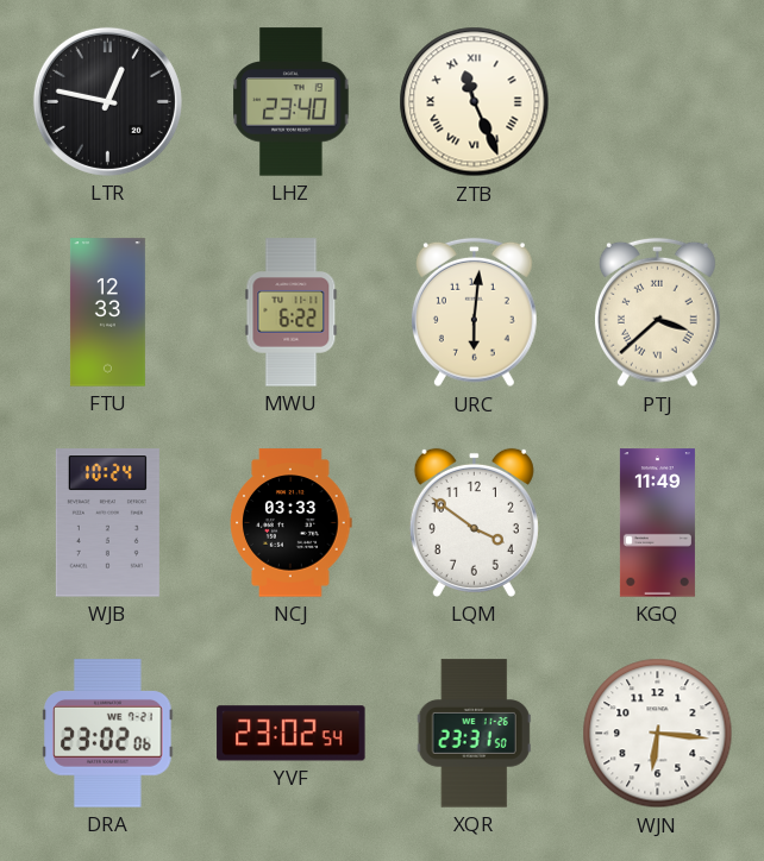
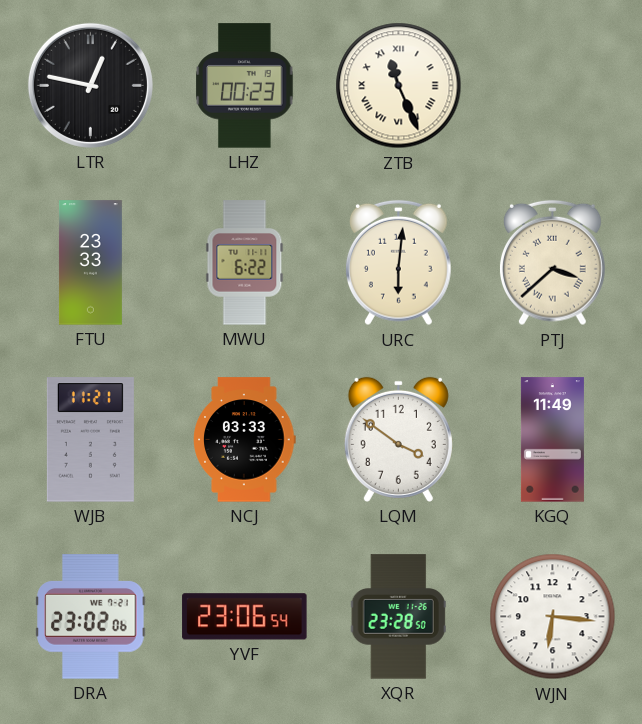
LHZ: 23:40 -> 00:23
FTU: 12:33 -> 23:33
WJB: 10:24 -> 11:21
YVF: 23:02 -> 23:06
XQR: 23:31 -> 23:28
